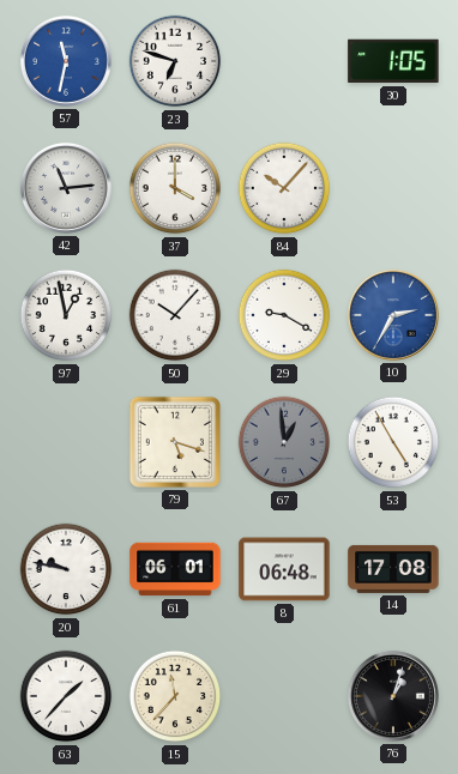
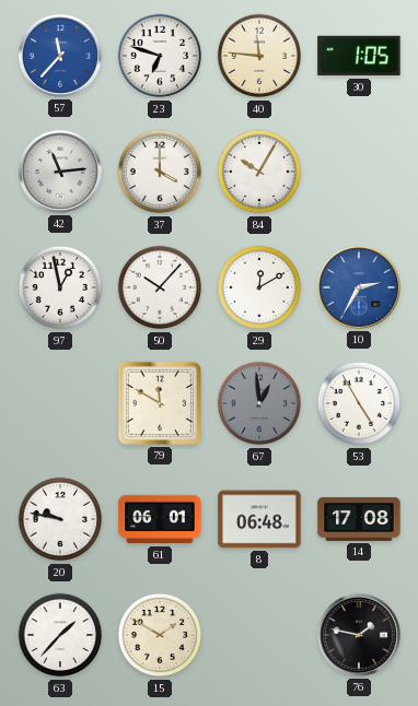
57: 11:32 -> 11:37
40: none -> 11:46
84: 10:07 -> 10:05
29: 9:20 -> 12:10
79: 5:18 -> 11:50
15: 11:37 -> 1:50
76: 1:03 -> 1:47
